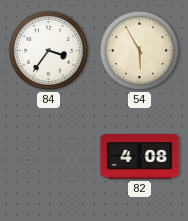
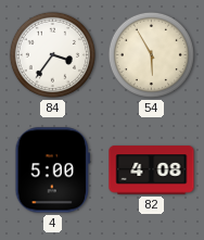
4: none -> 5:00
